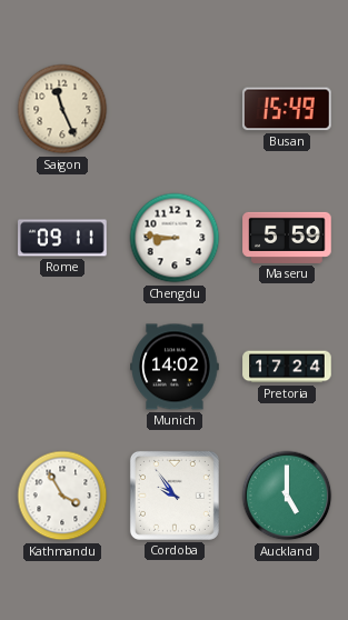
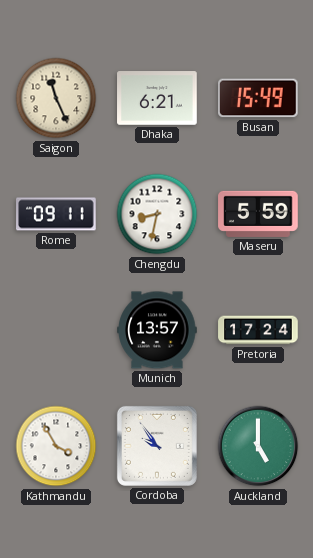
Dhaka: none -> 6:21
Chengdu: 8:46 -> 8:32
Munich: 14:02 -> 13:57
